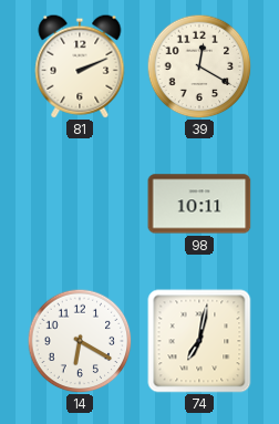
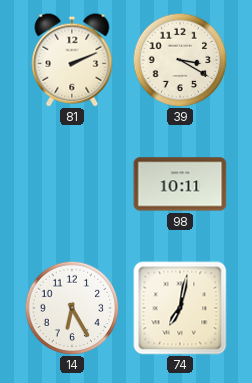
39: 12:20 -> 3:20
14: 6:20 -> 6:25
